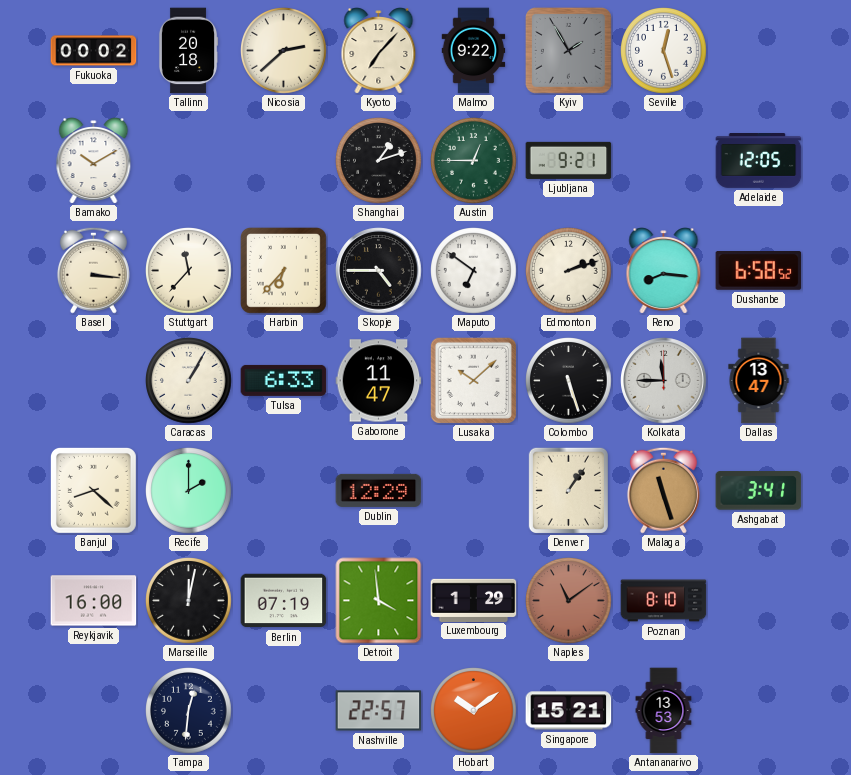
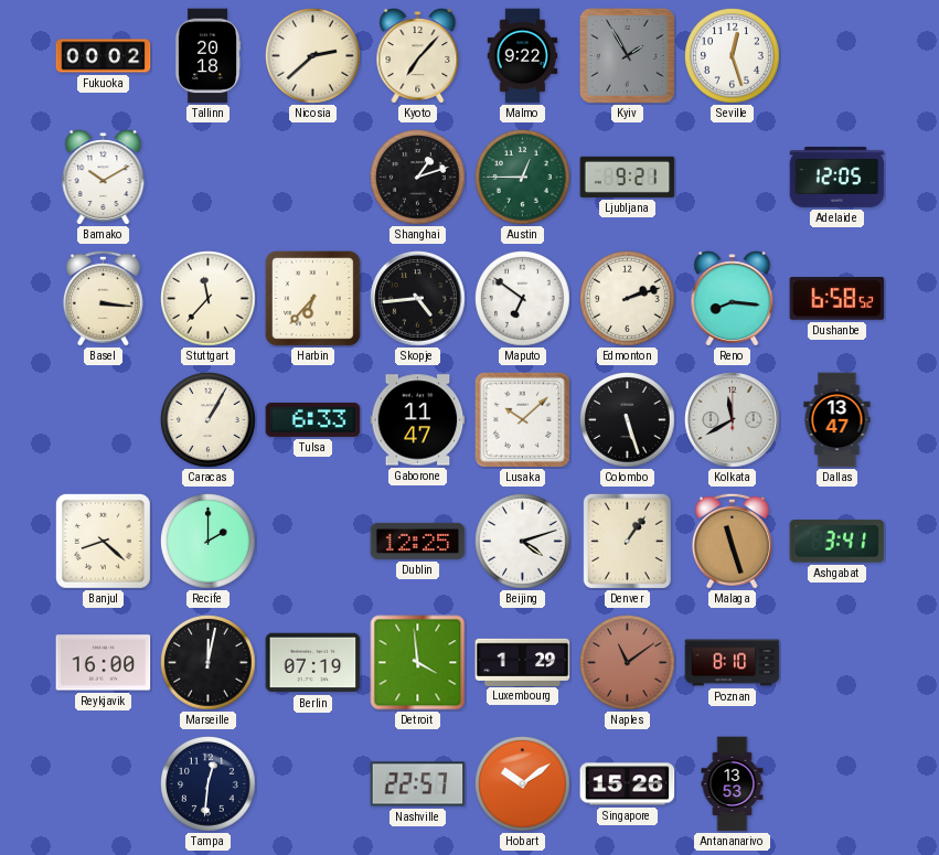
Skopje: 4:45 -> 4:44
Kolkata: 11:45 -> 11:40
Dublin: 12:29 -> 12:25
Beijing: none -> 4:12
Singapore: 15:21 -> 15:26
